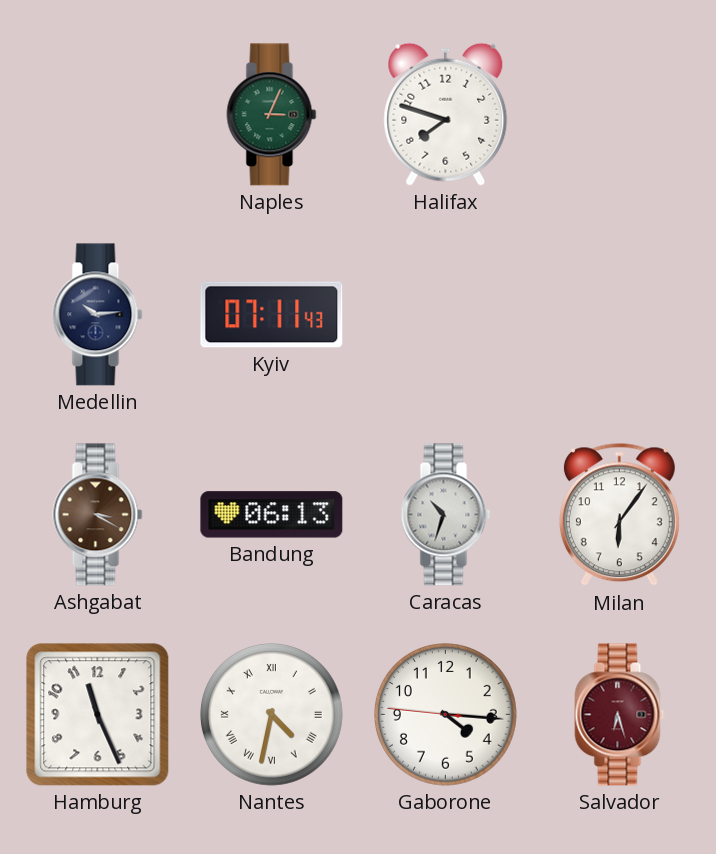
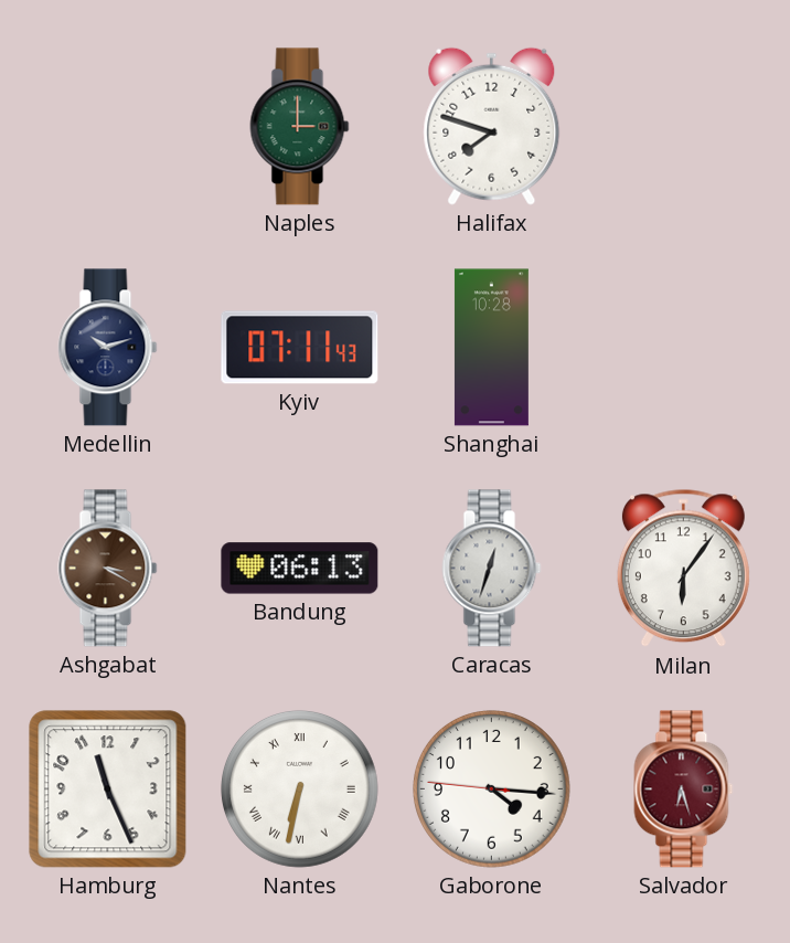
Naples: 3:04 -> 3:00
Medellin: 10:14 -> 10:12
Shanghai: none -> 10:28
Caracas: 10:33 -> 12:33
Nantes: 4:32 -> 6:32
